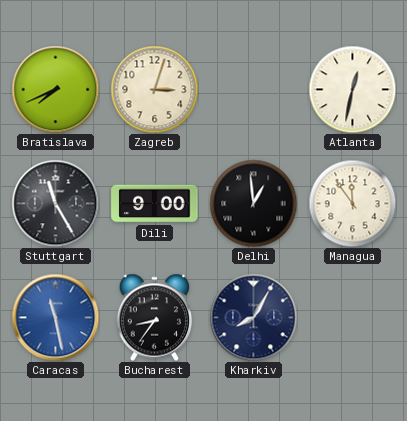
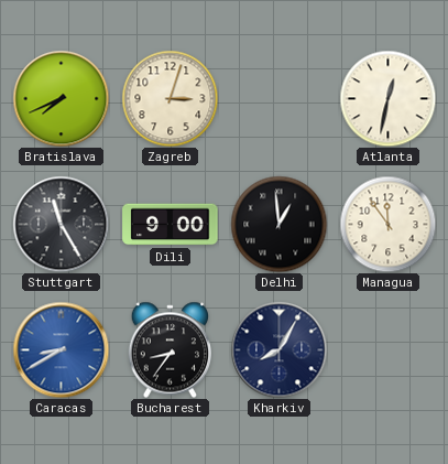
Caracas: 11:28 -> 8:40
